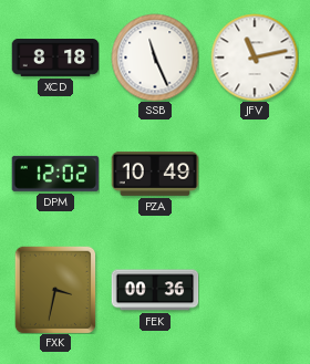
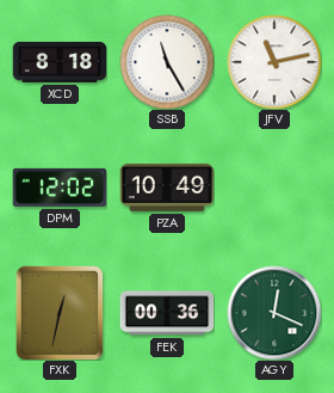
SSB: 11:26 -> 11:25
FXK: 3:32 -> 12:32
AGY: none -> 12:19
